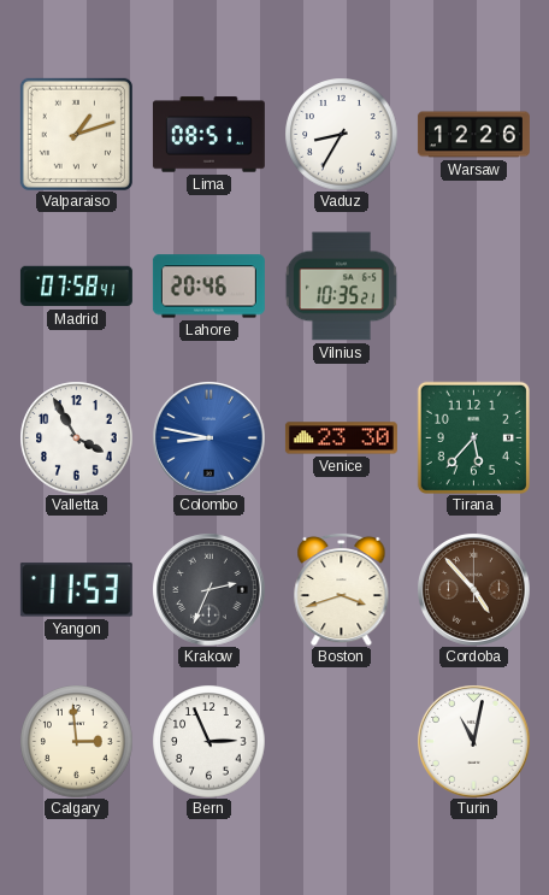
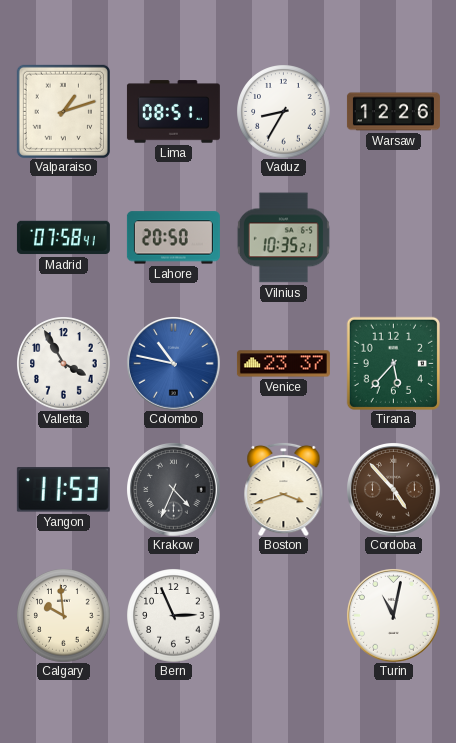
Lahore: 20:46 -> 20:50
Colombo: 8:47 -> 10:47
Venice: 23:30 -> 23:37
Krakow: 2:34 -> 4:34
Calgary: 2:59 -> 9:59
